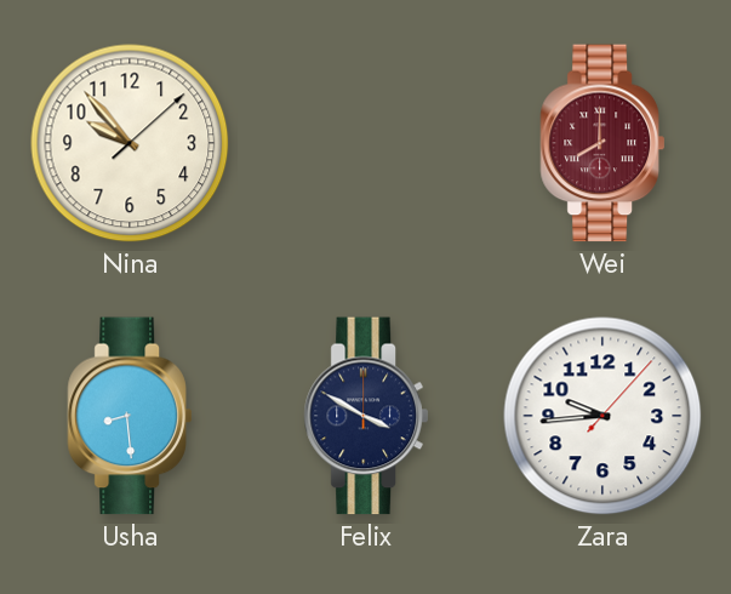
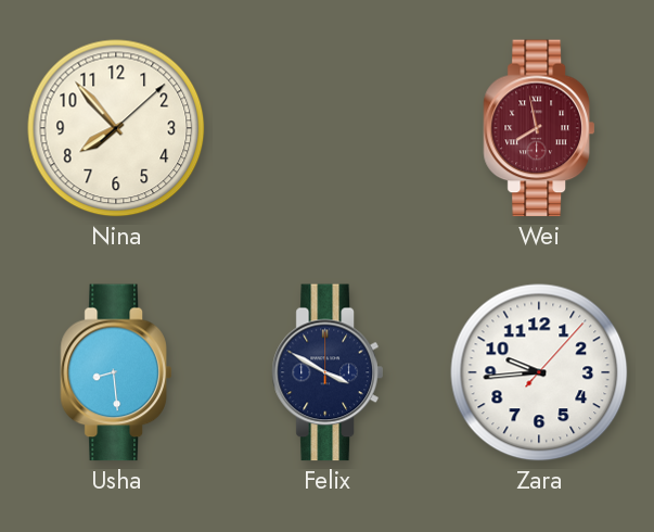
Nina: 9:53 -> 7:53
Wei: 8:00 -> 7:58
